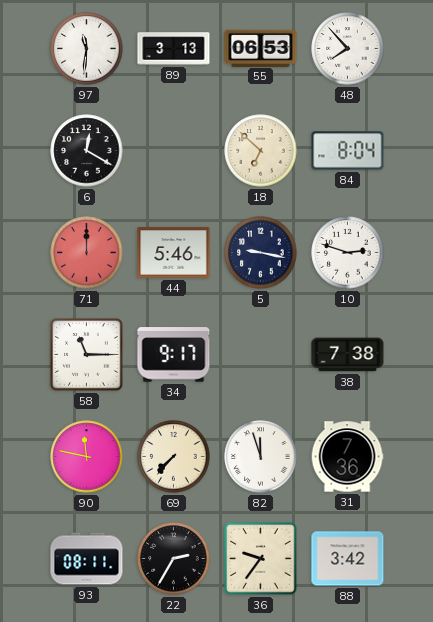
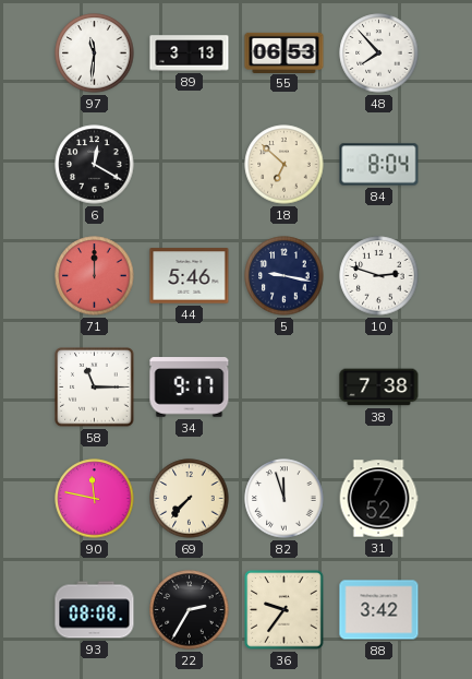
31: 7:36 -> 7:52
93: 08:11 -> 08:08
